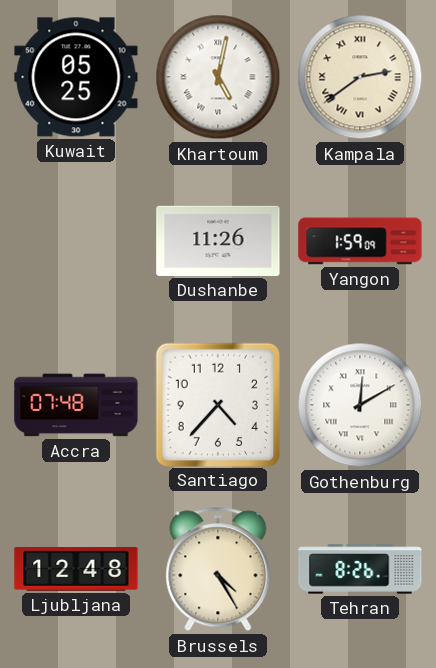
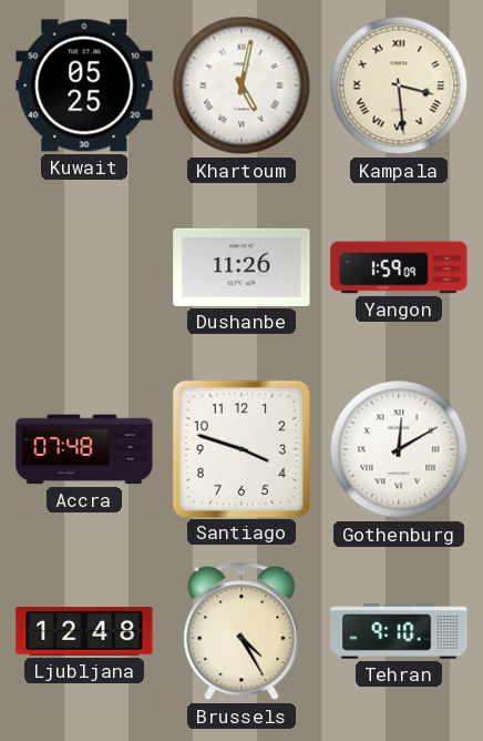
Kampala: 2:39 -> 3:29
Santiago: 4:37 -> 3:48
Tehran: 8:26 -> 9:10
